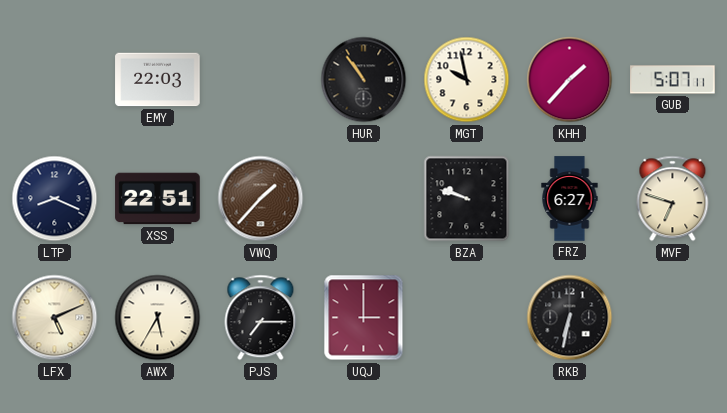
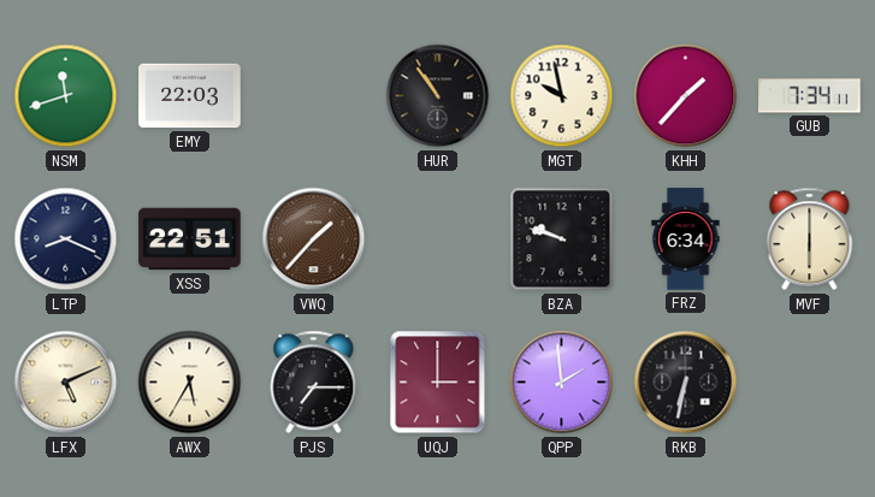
NSM: none -> 11:42
GUB: 5:07 -> 7:34
FRZ: 6:27 -> 6:34
MVF: 6:48 -> 6:00
QPP: none -> 1:59
